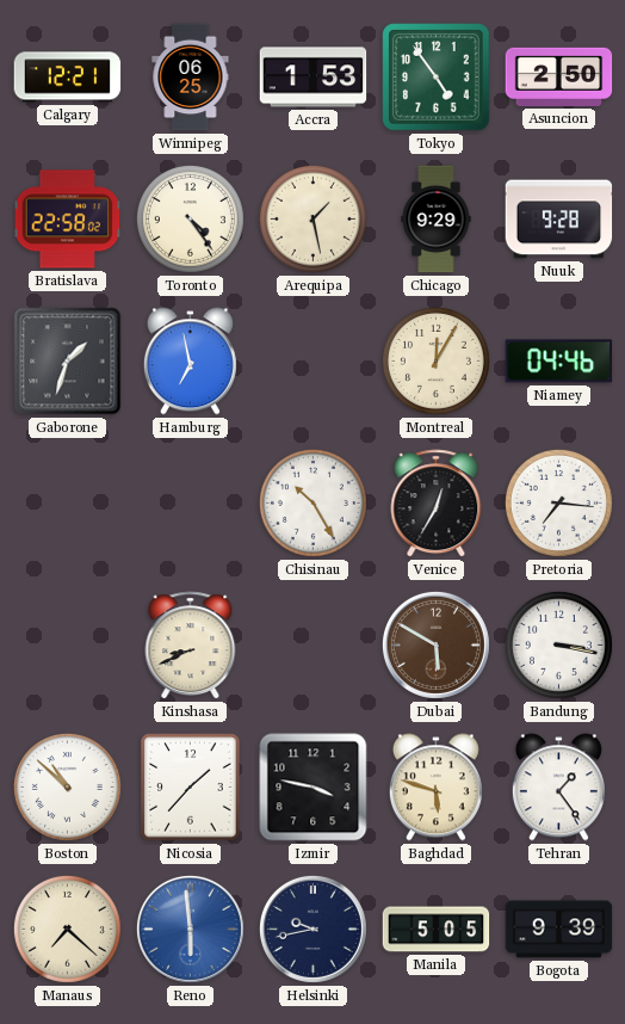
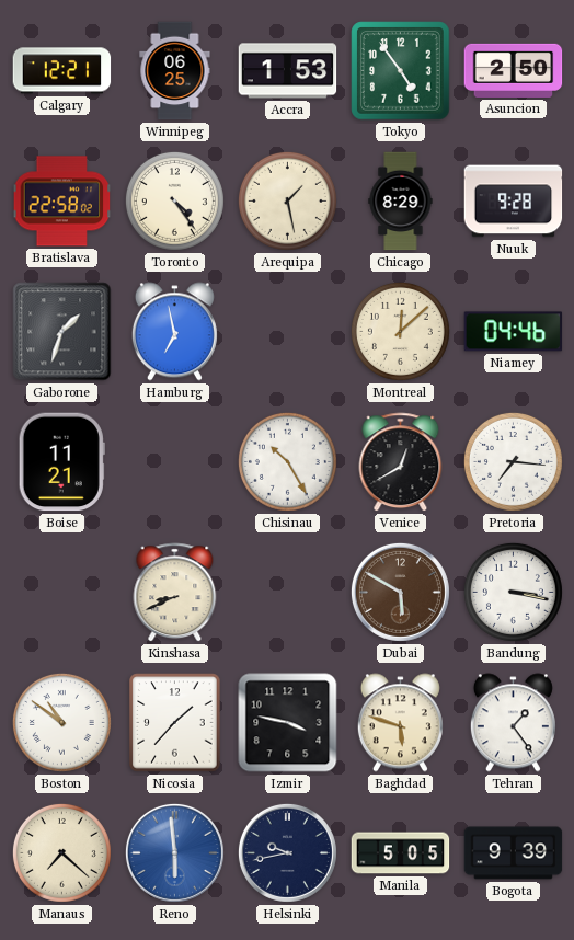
Chicago: 9:29 -> 8:29
Montreal: 12:05 -> 12:08
Boise: none -> 11:21
Venice: 12:35 -> 12:40
Boston: 10:52 -> 10:51
